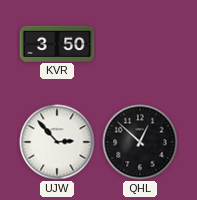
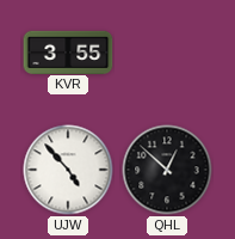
KVR: 3:50 -> 3:55
UJW: 2:53 -> 4:53
